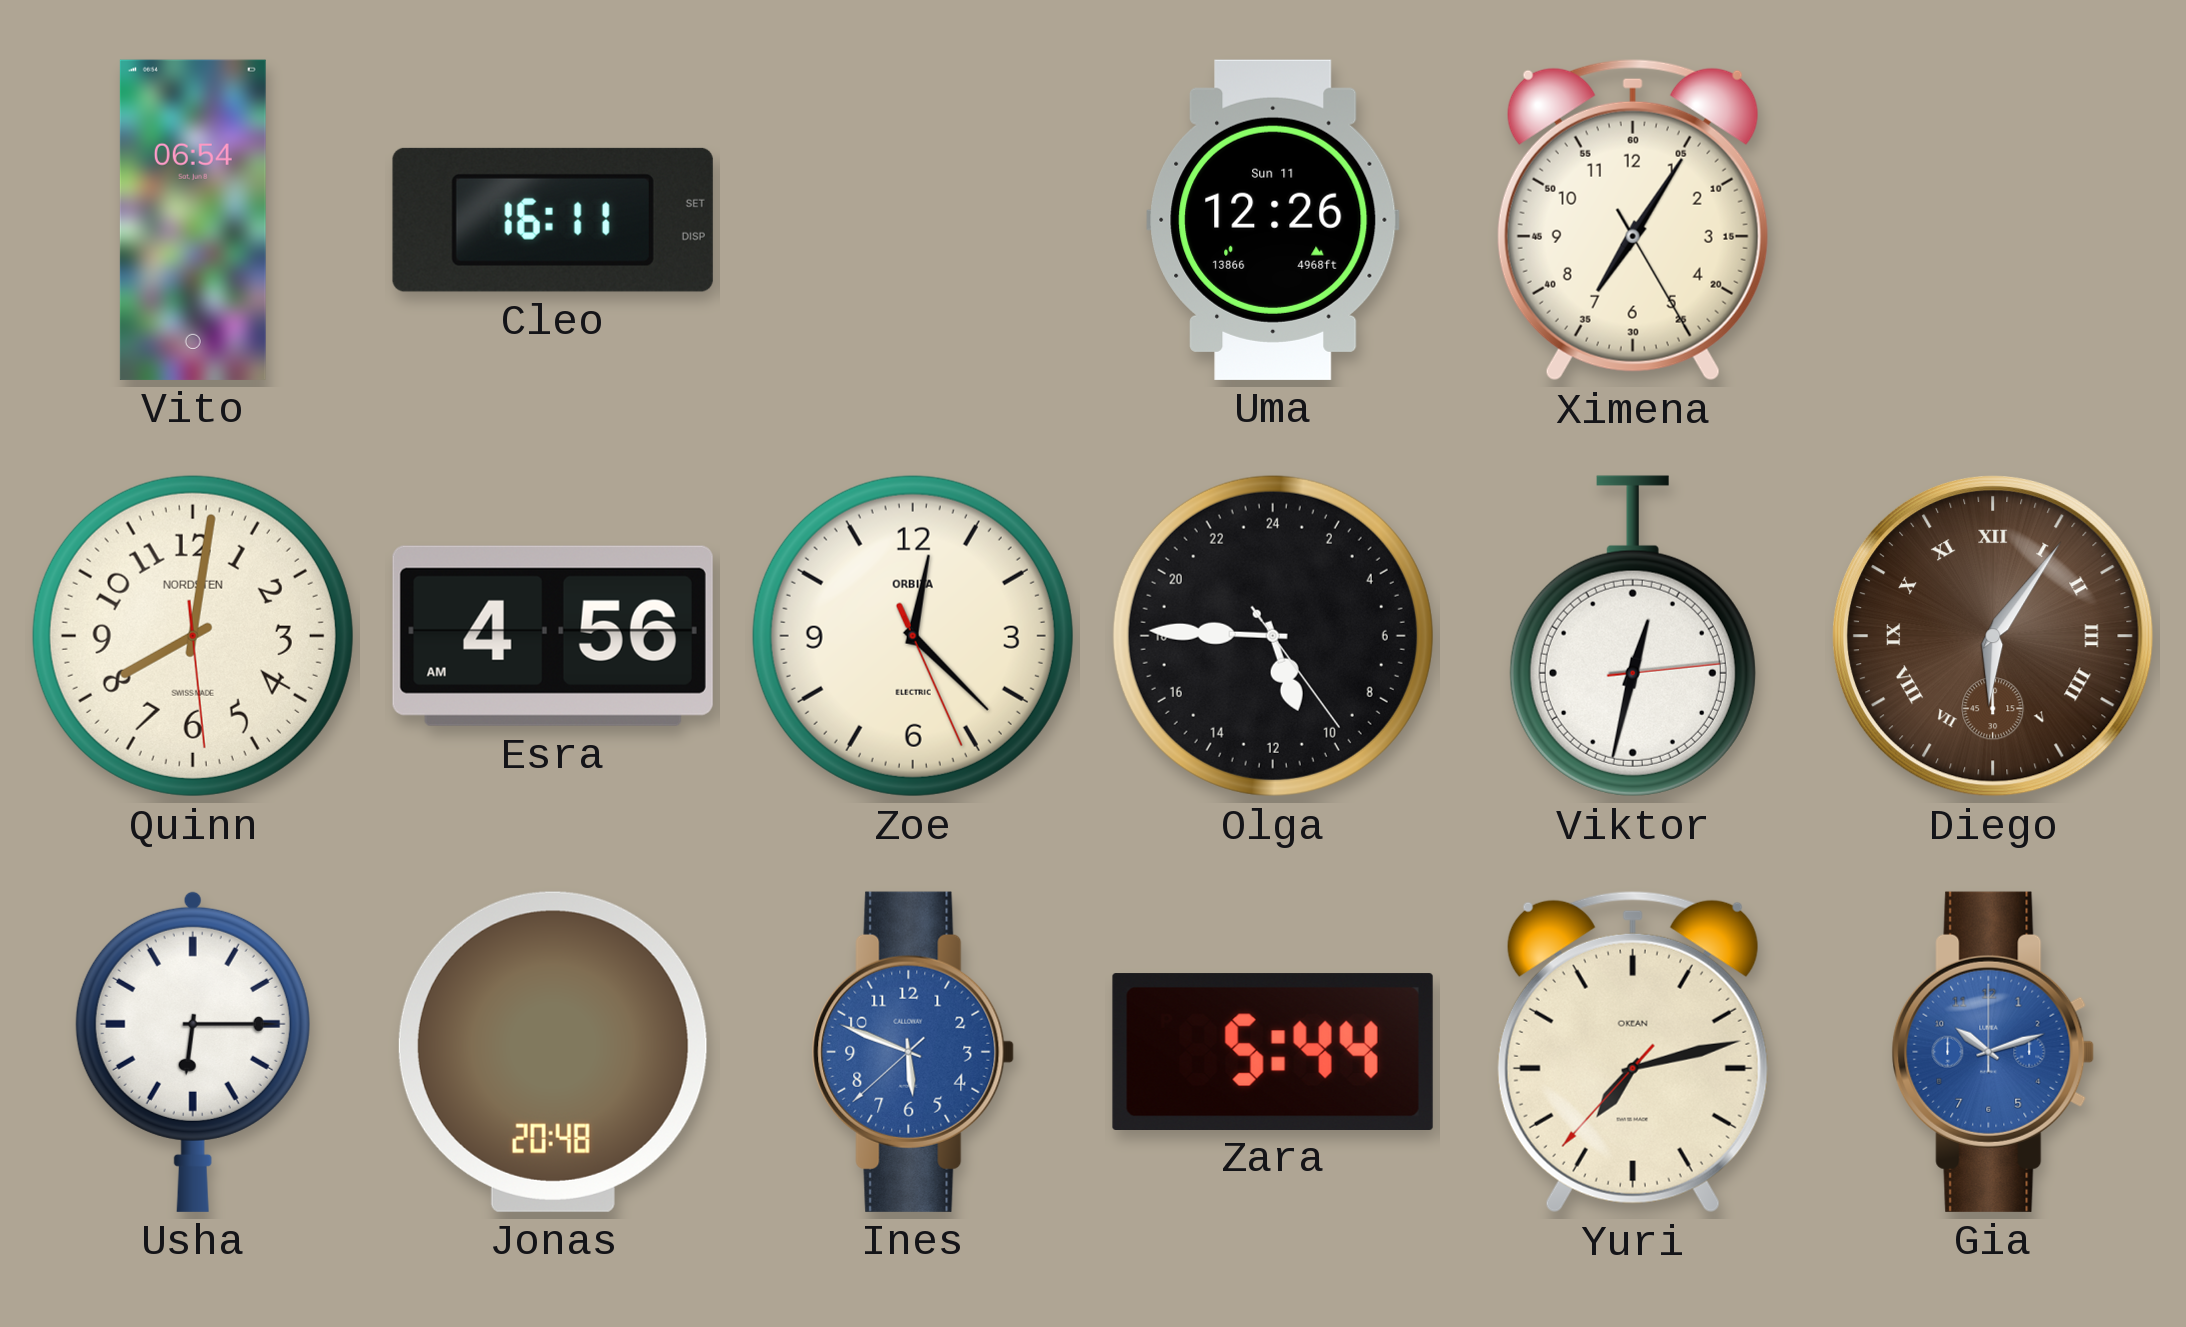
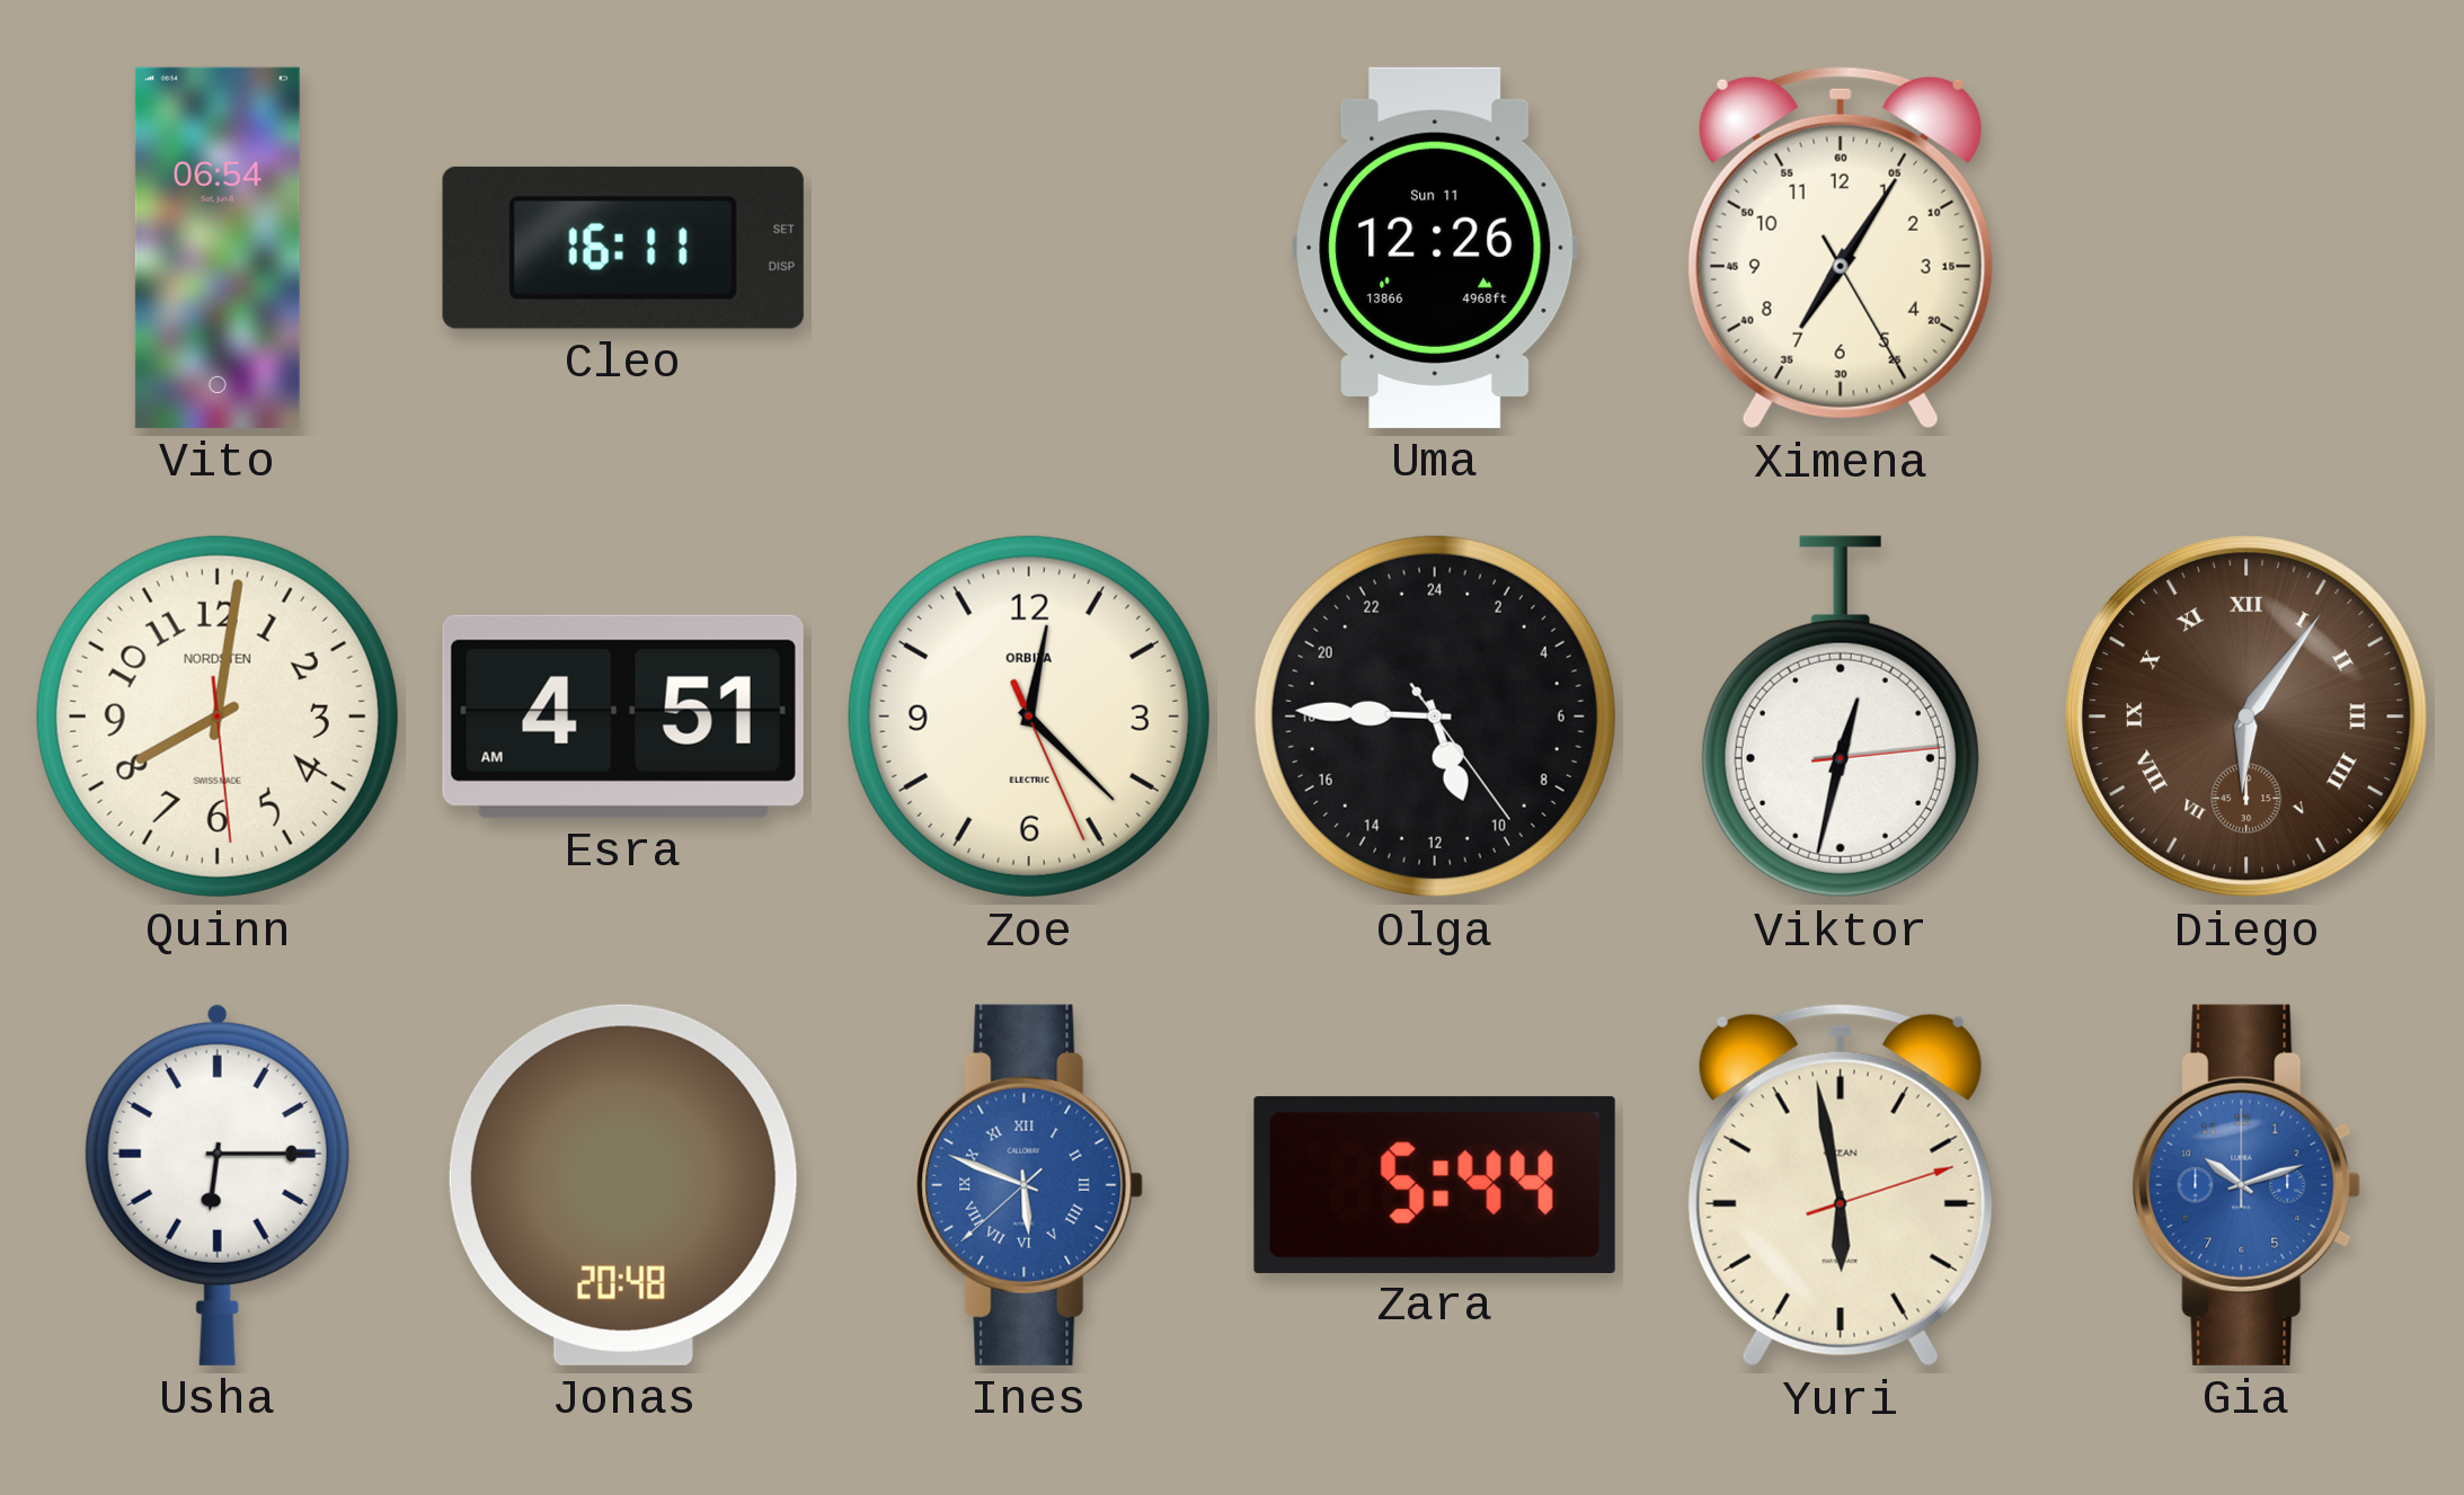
Esra: 4:56 -> 4:51
Ines numerals: Arabic -> Roman
Yuri: 7:12 -> 5:58
